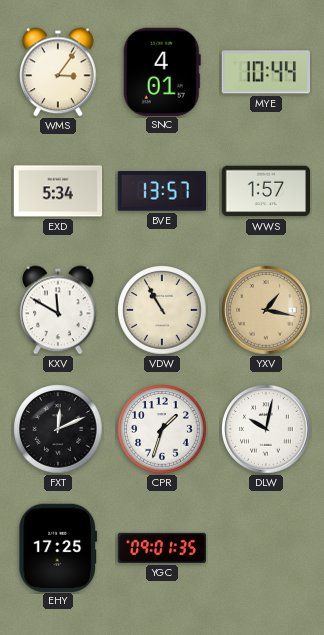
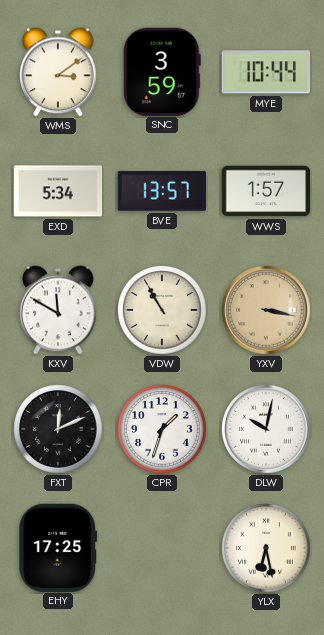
WMS: 3:06 -> 3:09
SNC: 4:01 -> 3:59
YXV: 1:17 -> 3:17
YGC: 09:01 -> none
YLX: none -> 6:28
